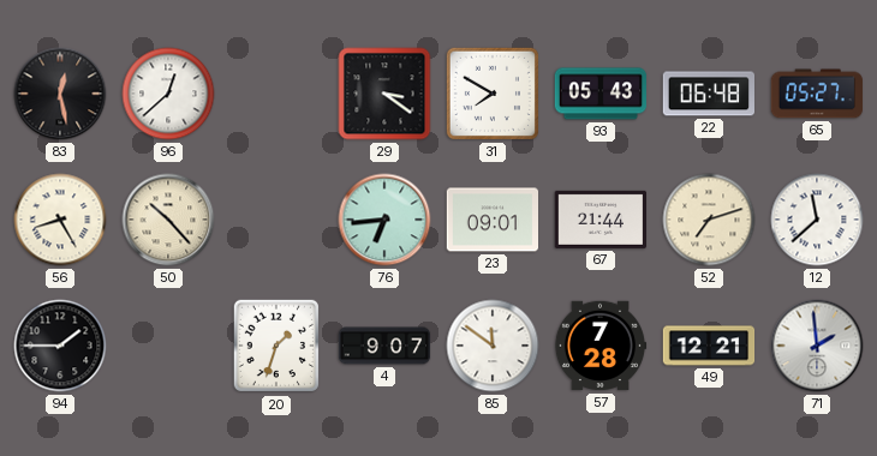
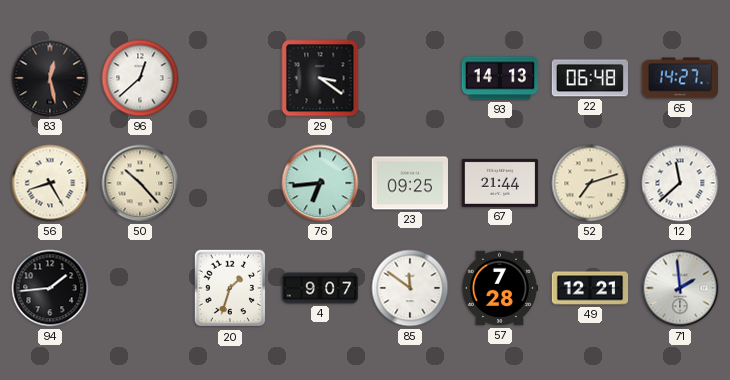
31: 7:50 -> none
93: 05:43 -> 14:13
65: 05:27 -> 14:27
23: 09:01 -> 09:25
94: 1:45 -> 1:44
